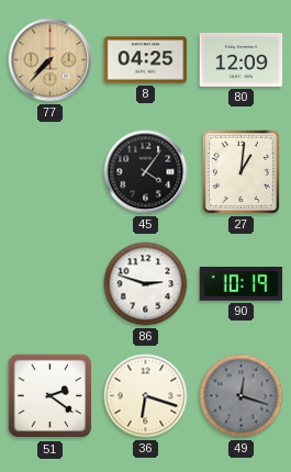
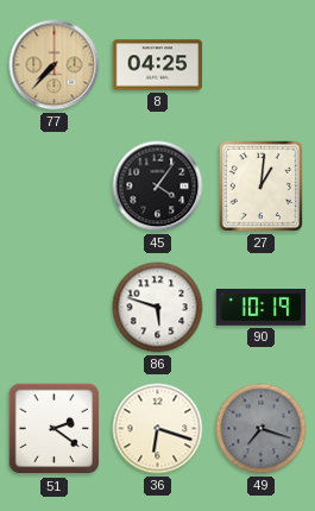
80: 12:09 -> none
86: 2:48 -> 5:48
49: 12:18 -> 7:18
